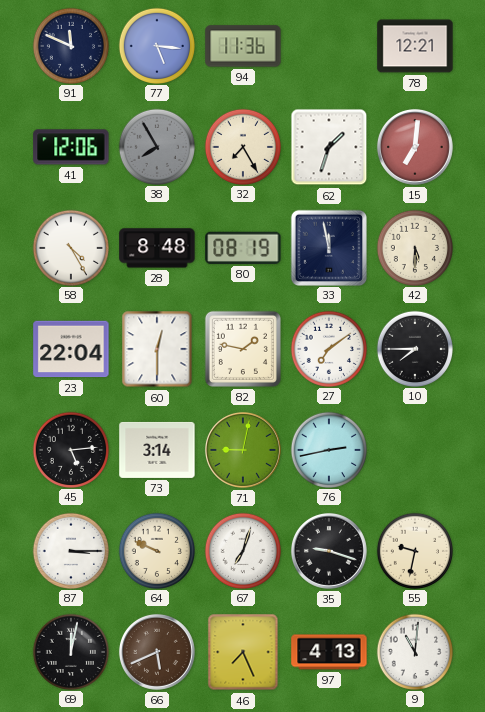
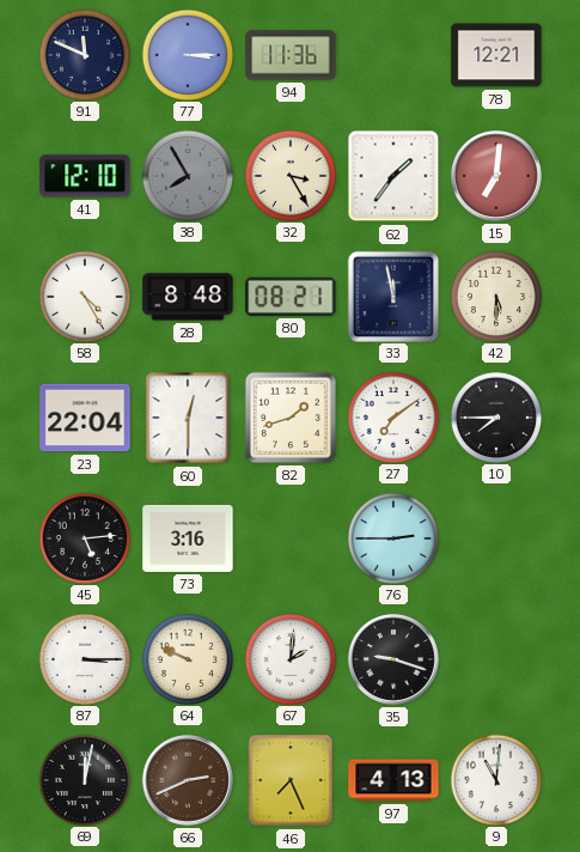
77: 5:16 -> 3:15
41: 12:06 -> 12:10
32: 7:25 -> 3:25
62: 1:33 -> 1:36
80: 08:19 -> 08:21
82: 1:47 -> 1:42
73: 3:14 -> 3:16
71: 9:02 -> none
76: 2:43 -> 2:45
67: 7:03 -> 2:01
55: 9:32 -> none
66: 5:41 -> 2:41
